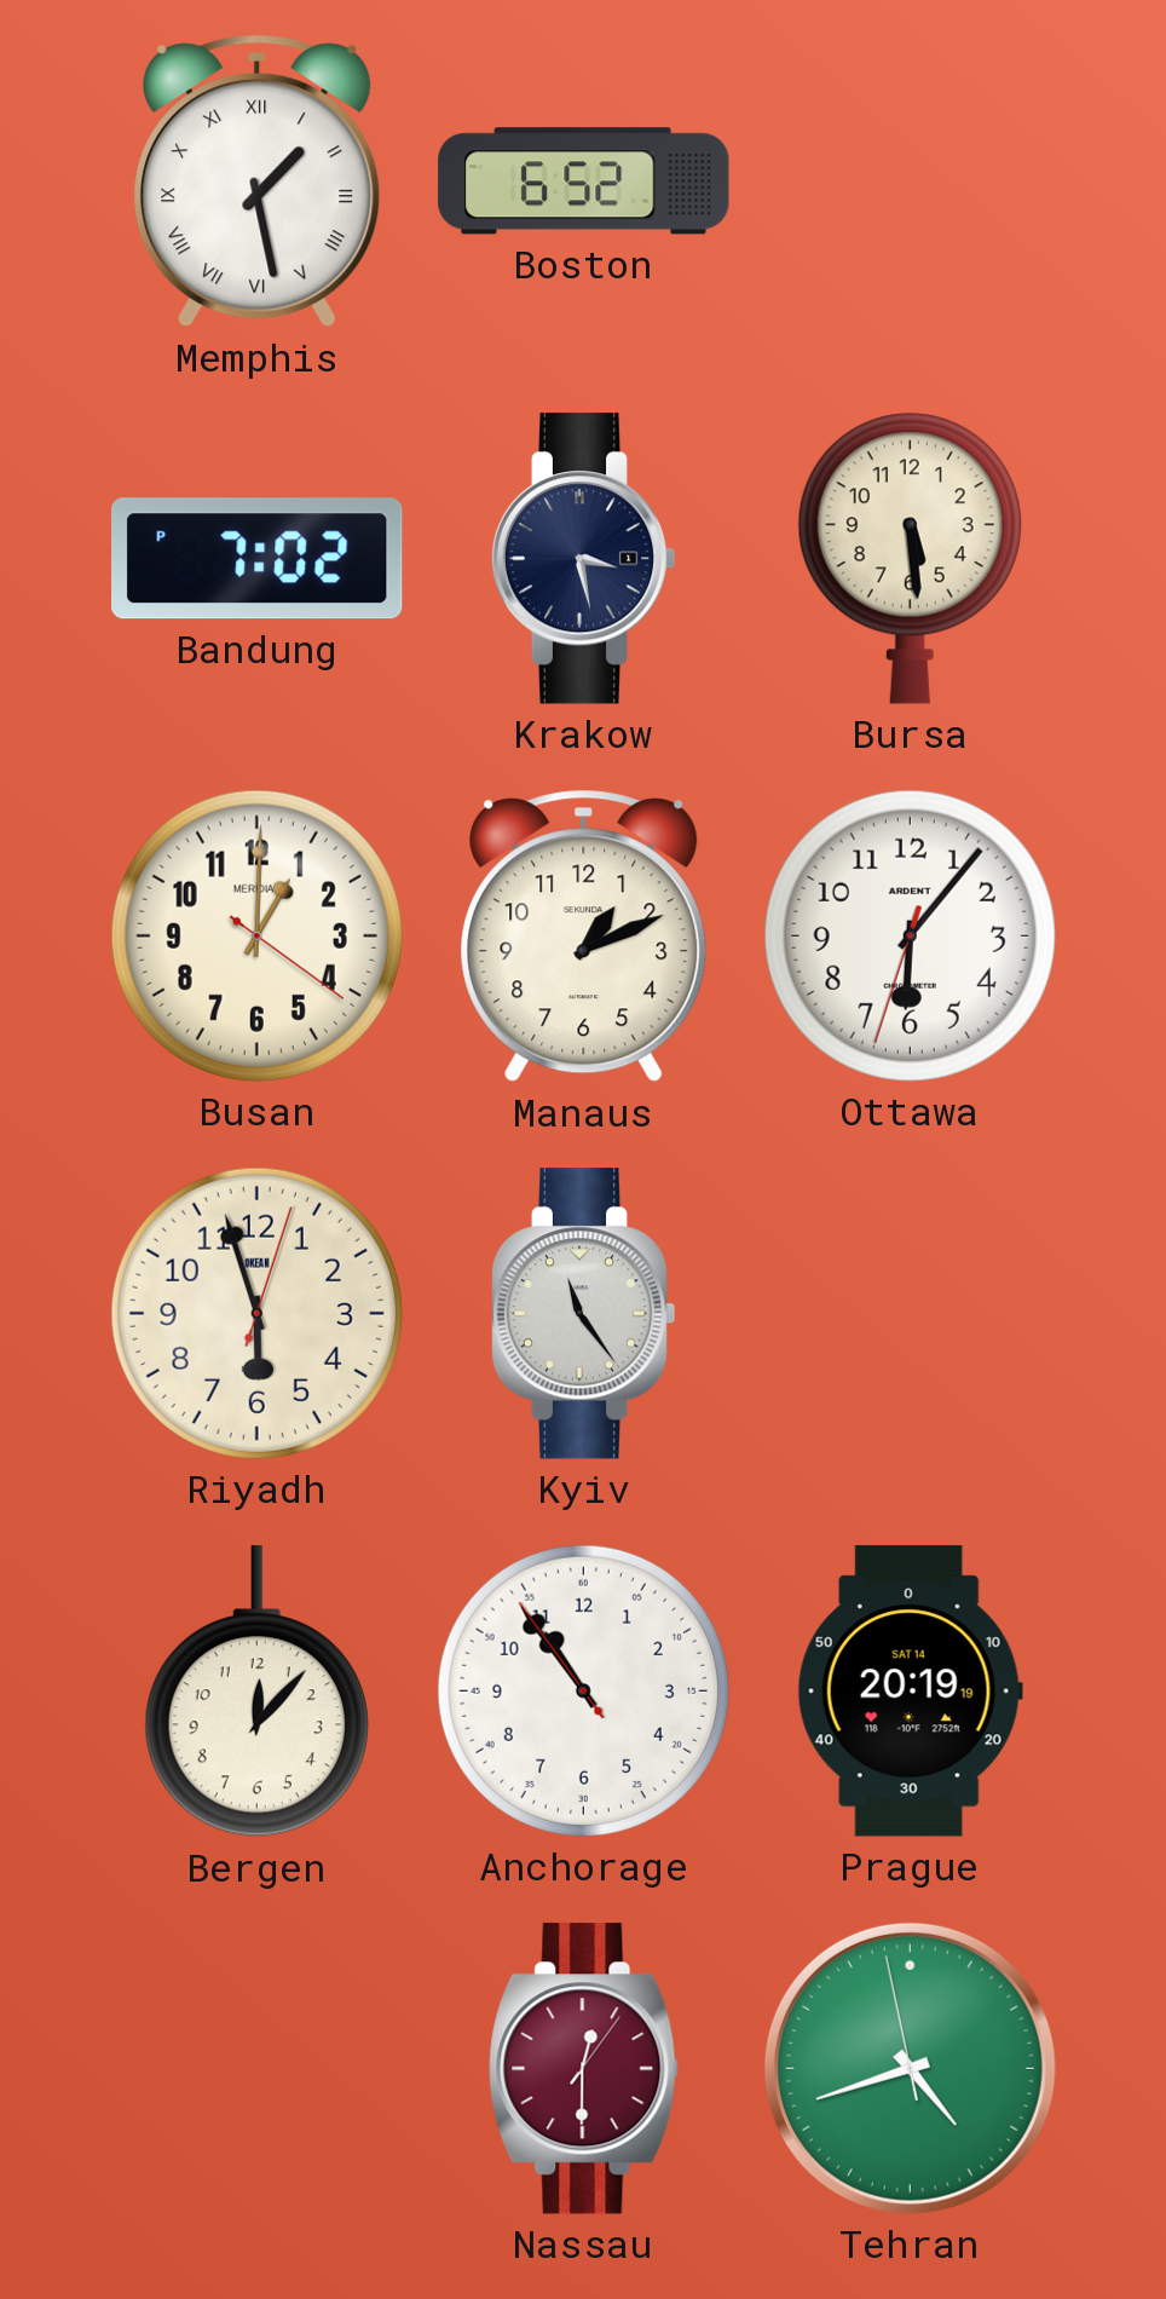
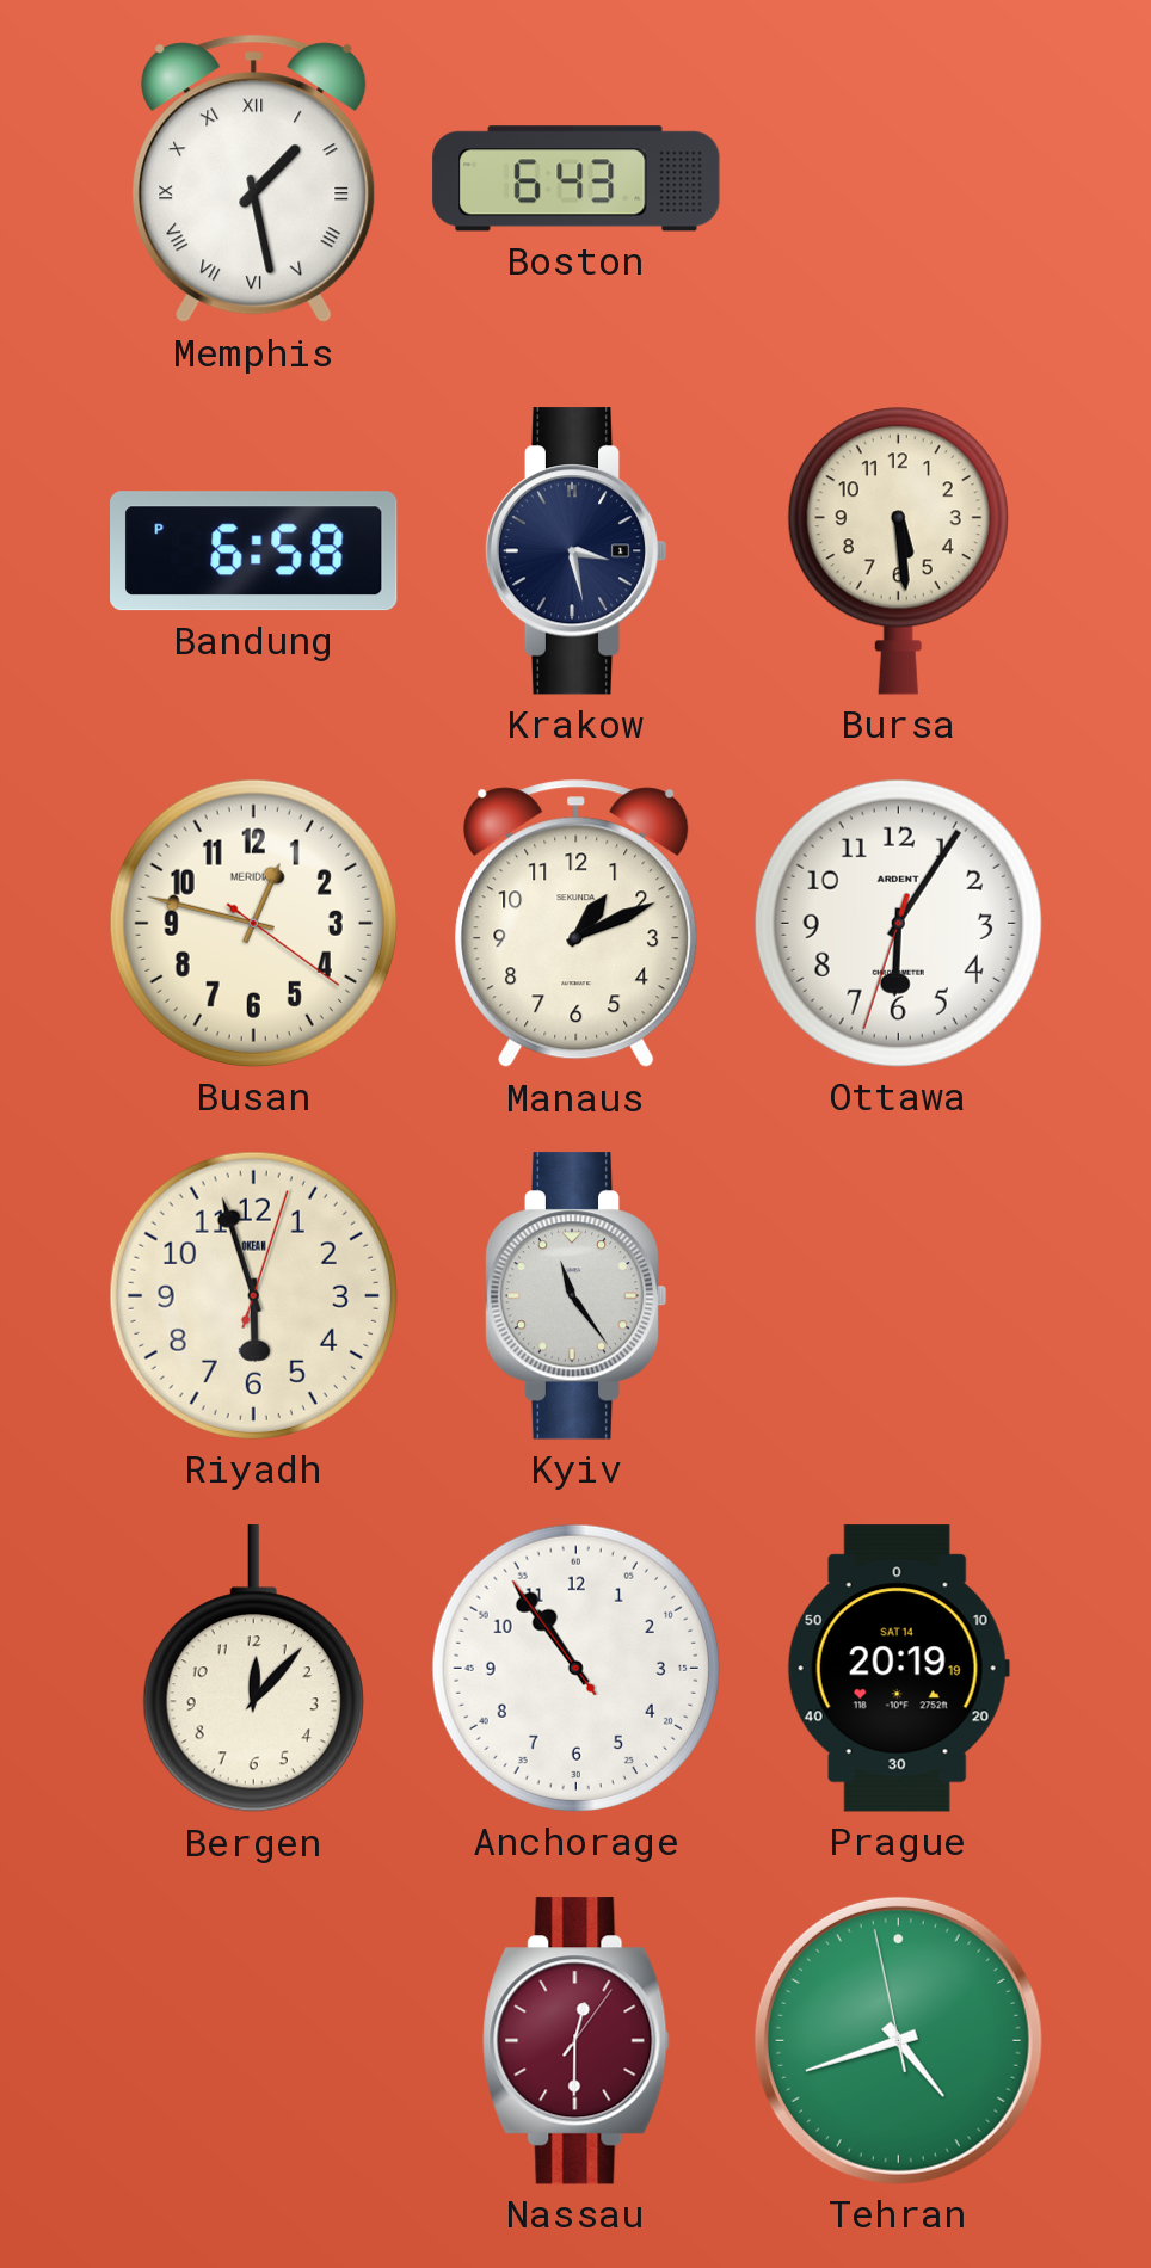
Boston: 6:52 -> 6:43
Bandung: 7:02 -> 6:58
Busan: 1:00 -> 12:47
Ottawa: 6:06 -> 6:05
